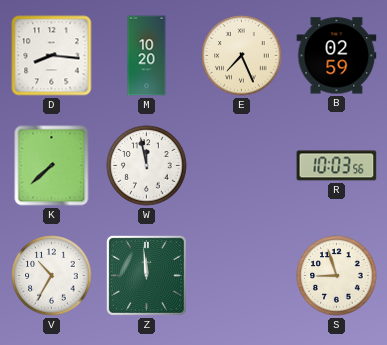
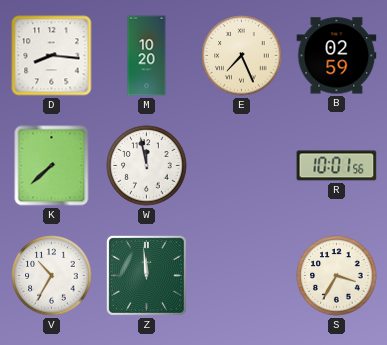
R: 10:03 -> 10:01
S: 8:57 -> 3:35
